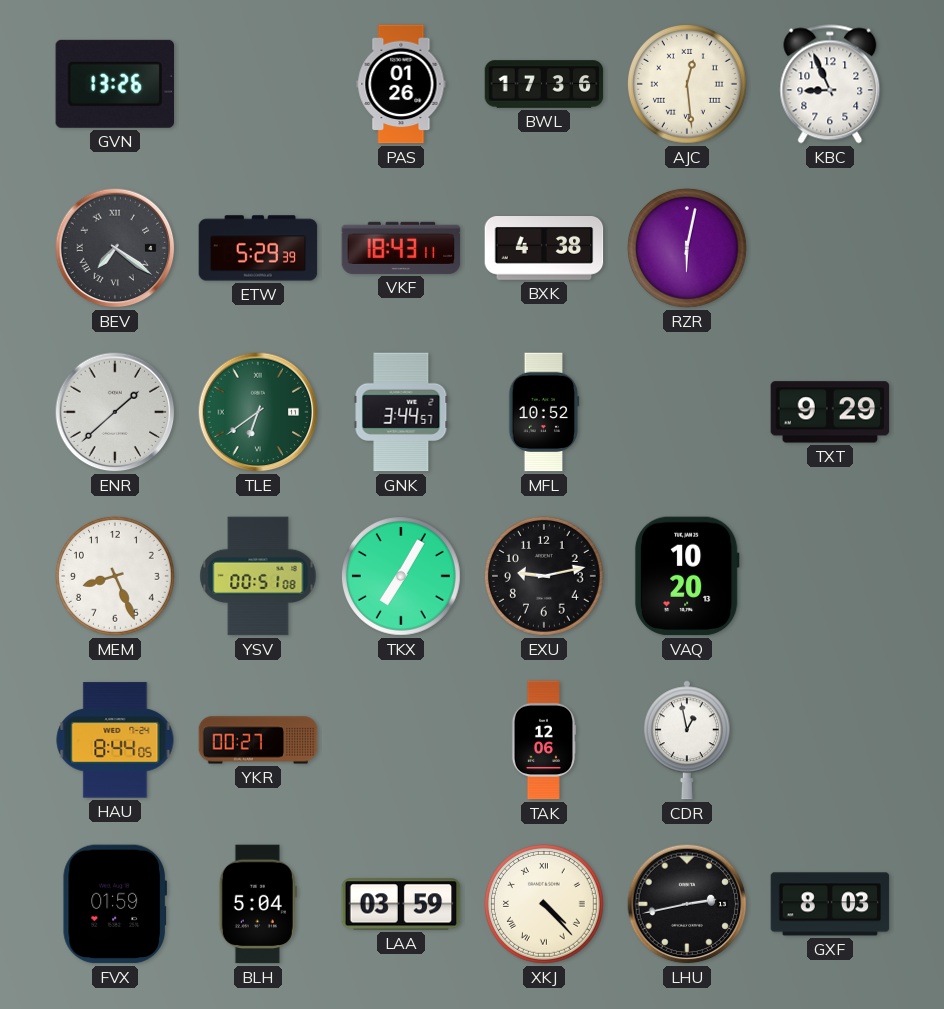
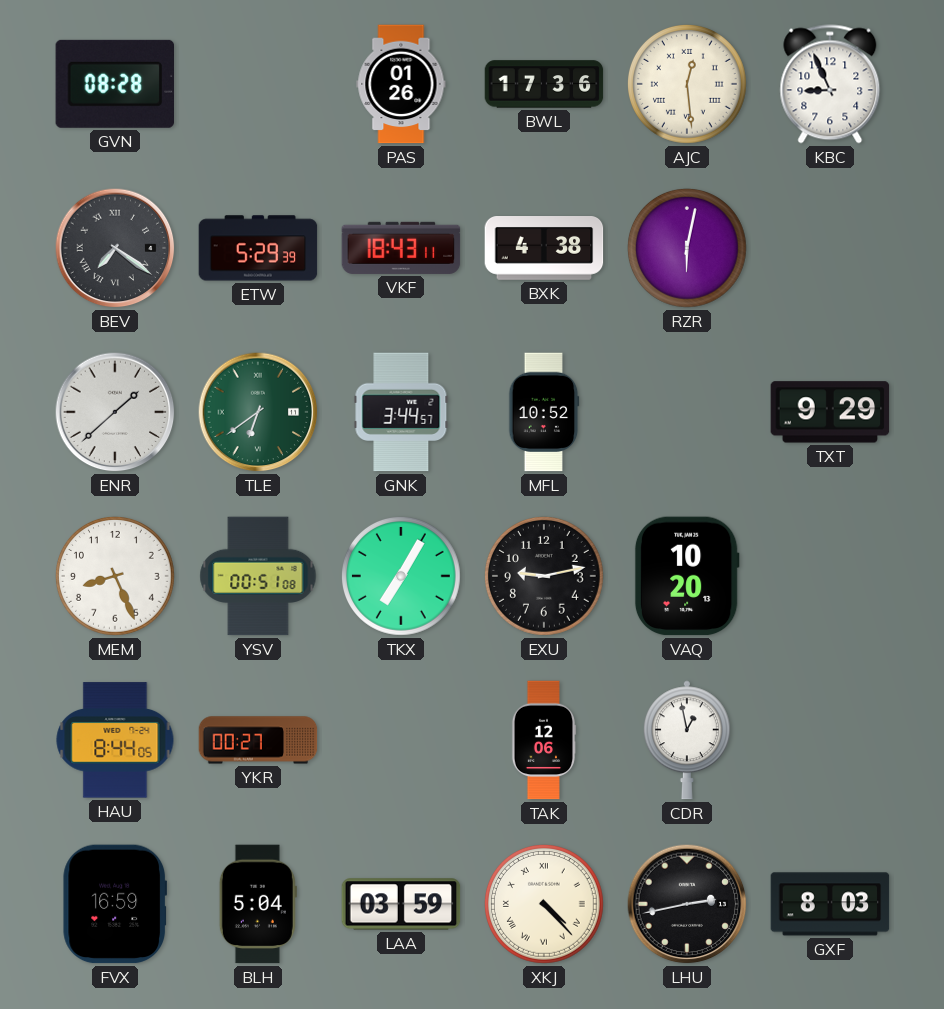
GVN: 13:26 -> 08:28
FVX: 01:59 -> 16:59
